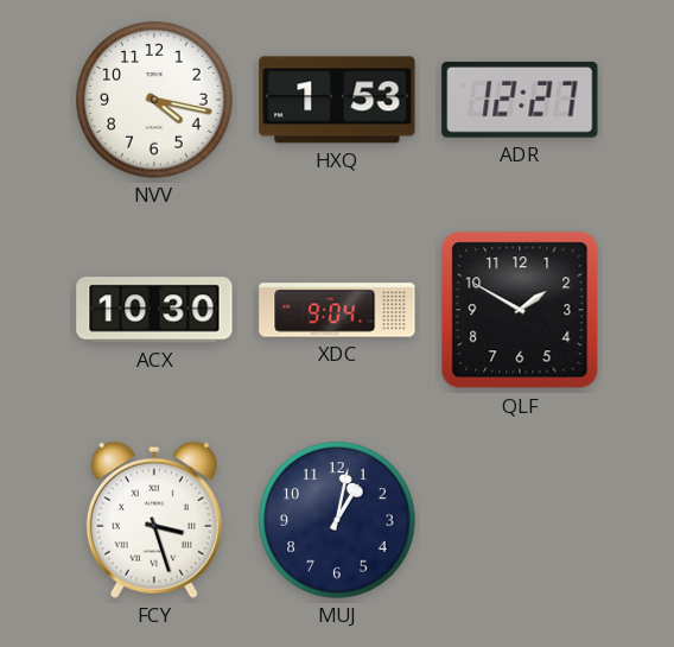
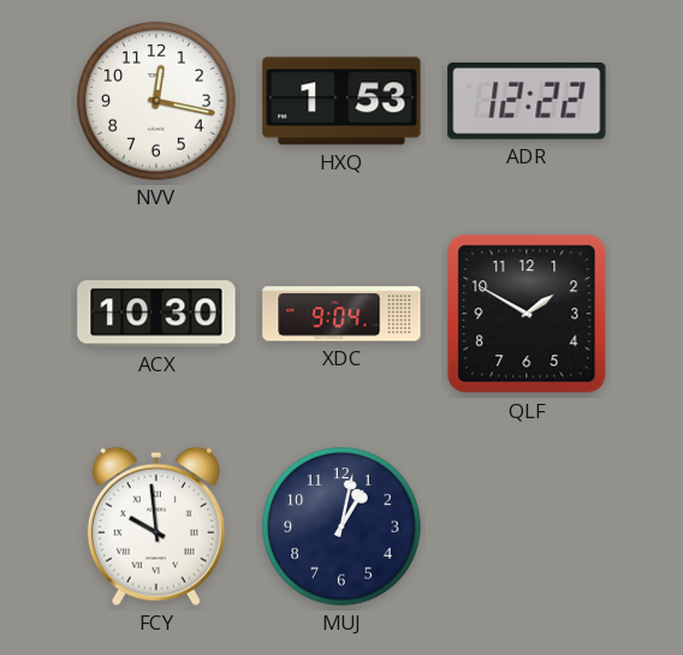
NVV: 4:17 -> 12:17
ADR: 12:27 -> 12:22
FCY: 3:27 -> 9:59
